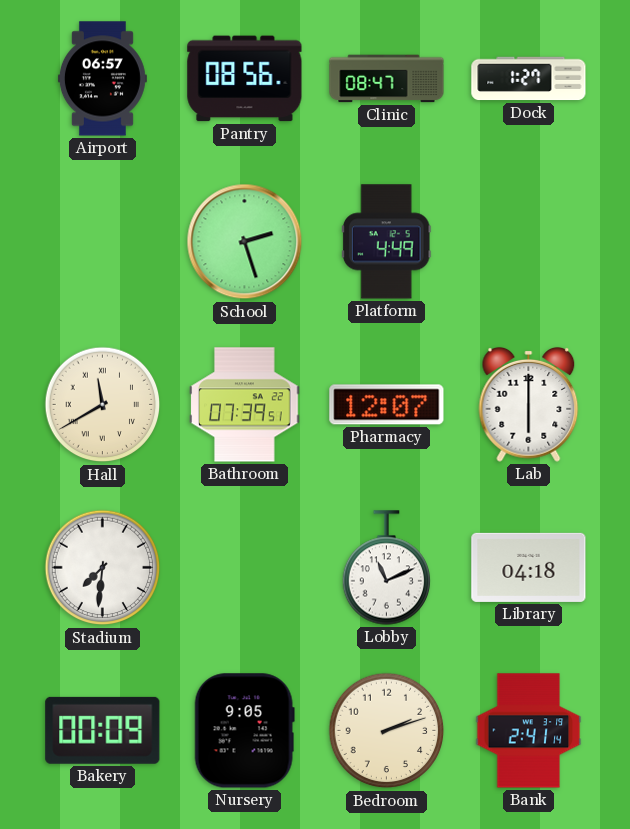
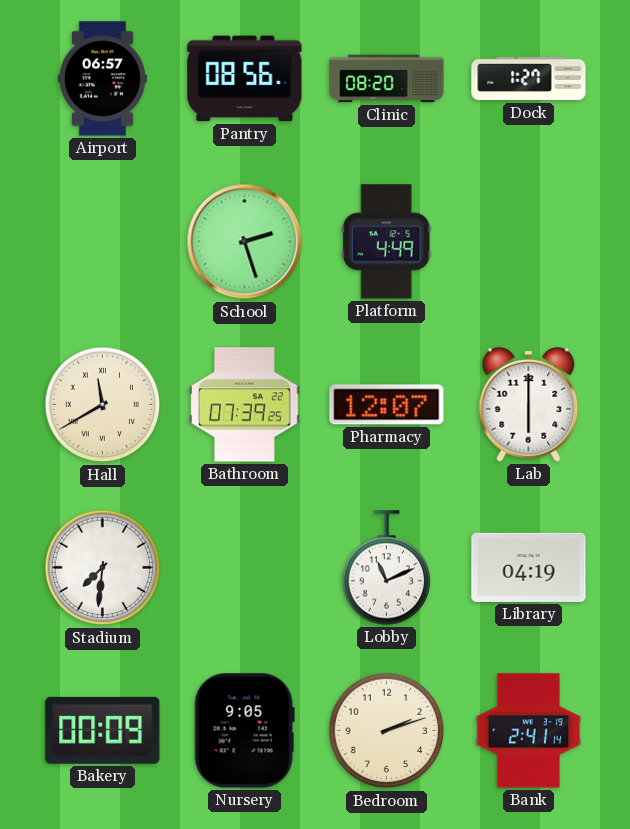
Clinic: 08:47 -> 08:20
Bathroom: 07:39:51 -> 07:39:25
Library: 04:18 -> 04:19
